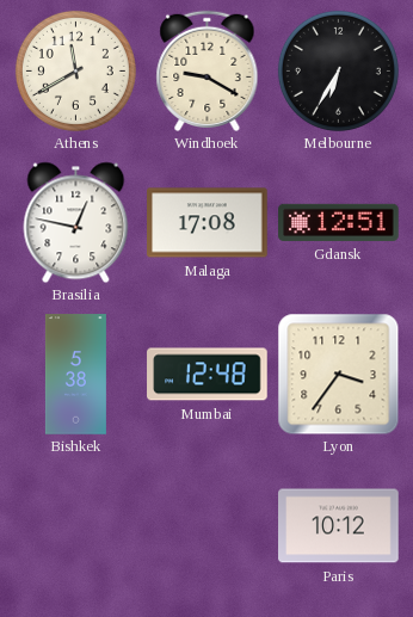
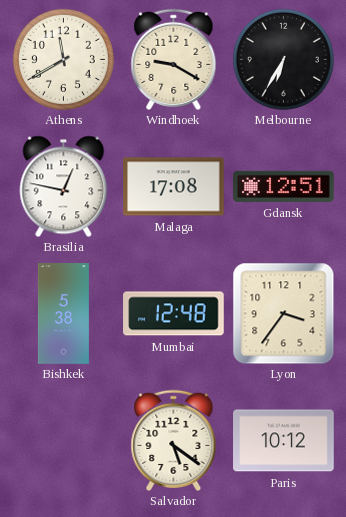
Salvador: none -> 5:21
